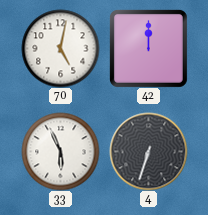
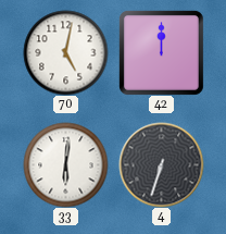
33: 5:56 -> 6:01
